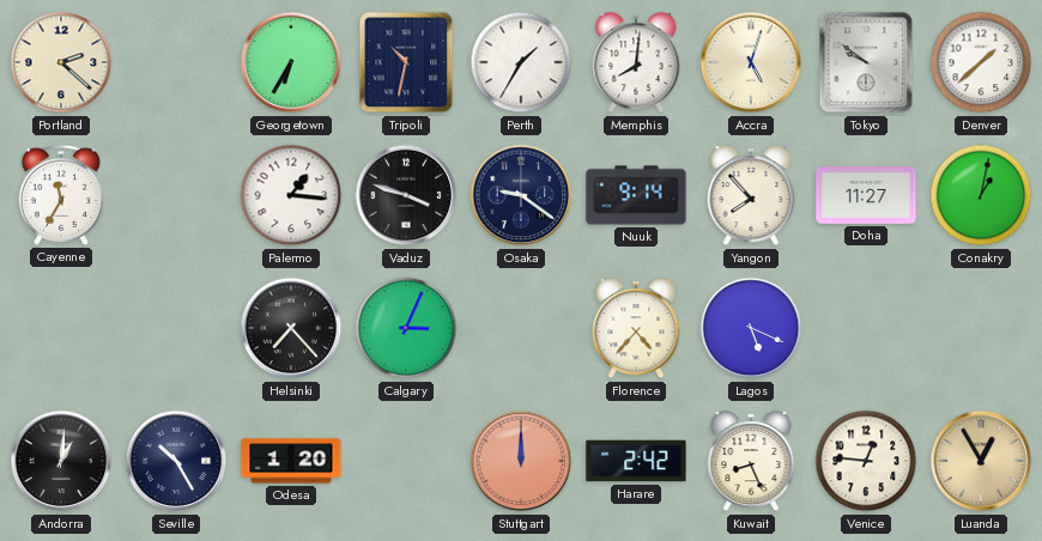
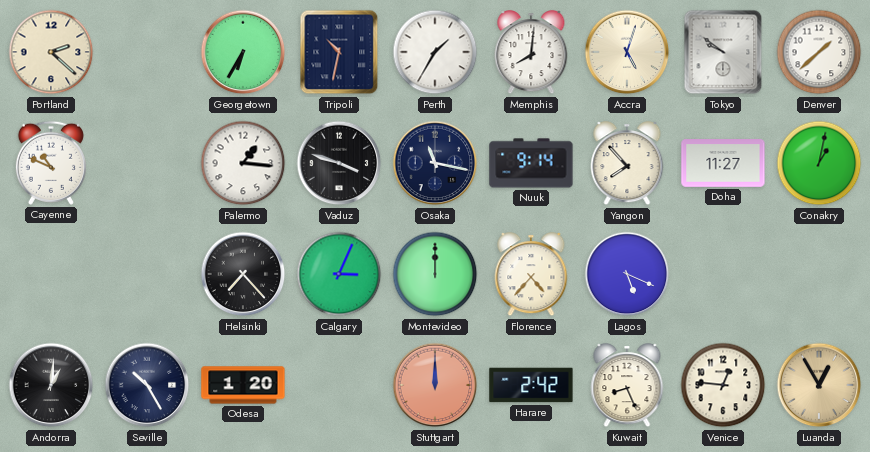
Cayenne: 11:35 -> 10:49
Osaka: 9:21 -> 11:17
Montevideo: none -> 12:00
